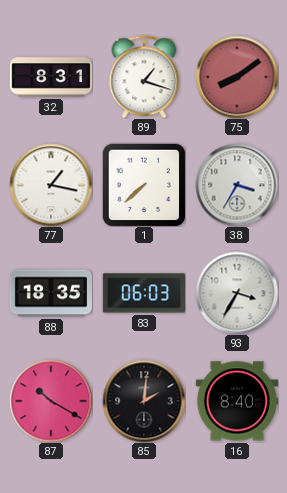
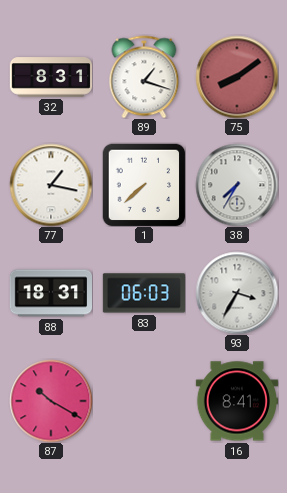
38: 3:35 -> 7:35
88: 18:35 -> 18:31
85: 2:01 -> none
16: 8:40 -> 8:41
